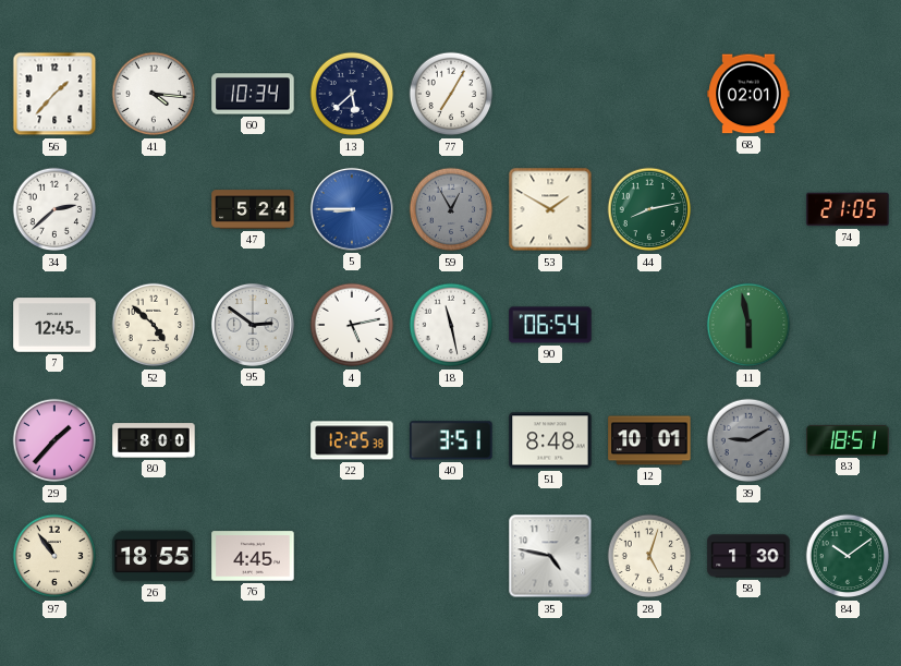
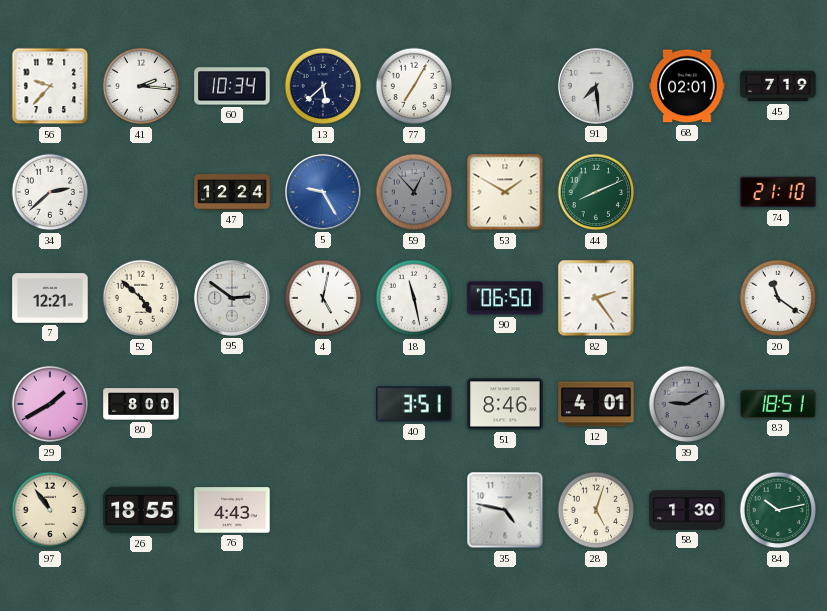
56: 1:37 -> 9:37
41: 4:16 -> 2:16
91: none -> 7:29
45: none -> 7:19
47: 5:24 -> 12:24
5: 8:45 -> 9:25
59: 12:55 -> 12:53
44: 8:13 -> 8:11
74: 21:05 -> 21:10
7: 12:45 -> 12:21
4: 5:13 -> 5:02
90: 06:54 -> 06:50
82: none -> 2:24
11: 5:58 -> none
20: none -> 11:21
29: 1:37 -> 1:40
22: 12:25 -> none
51: 8:48 -> 8:46
12: 10:01 -> 4:01
76: 4:45 -> 4:43
84: 10:09 -> 10:13
